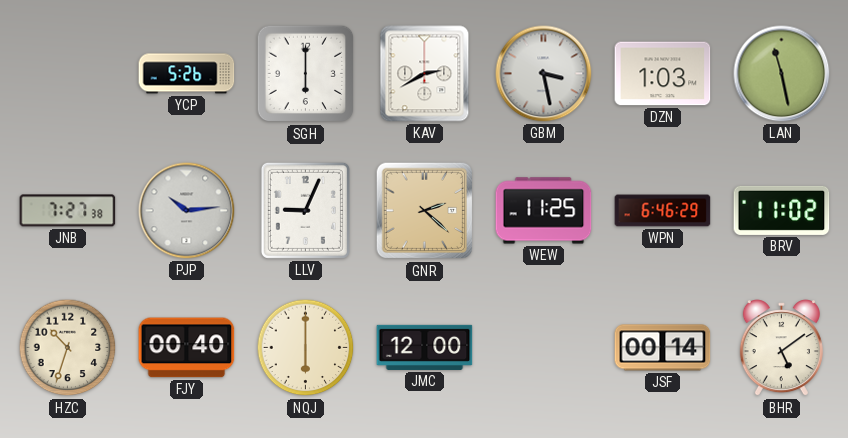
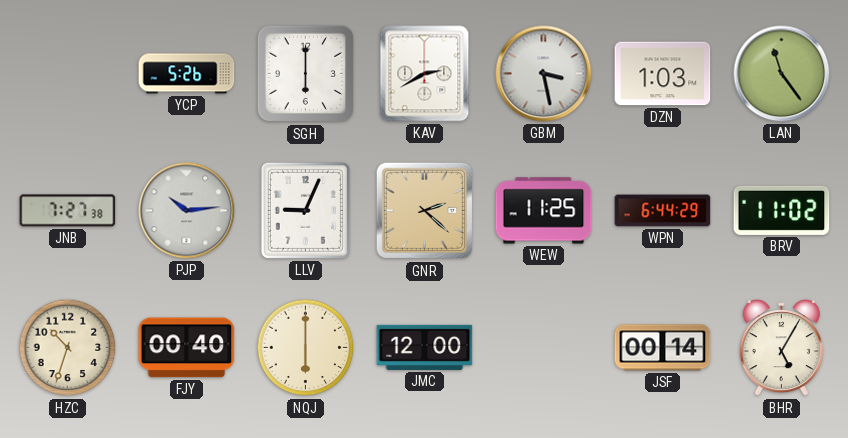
LAN: 11:28 -> 11:24
WPN: 6:46 -> 6:44
BHR: 5:09 -> 5:05
